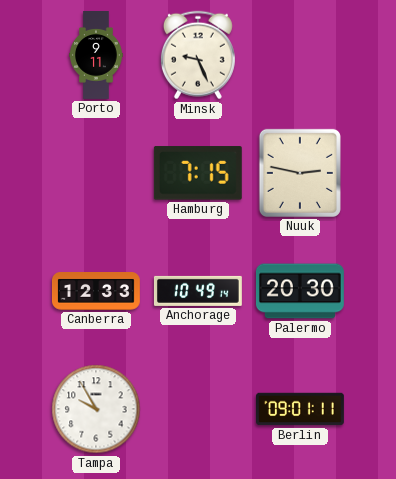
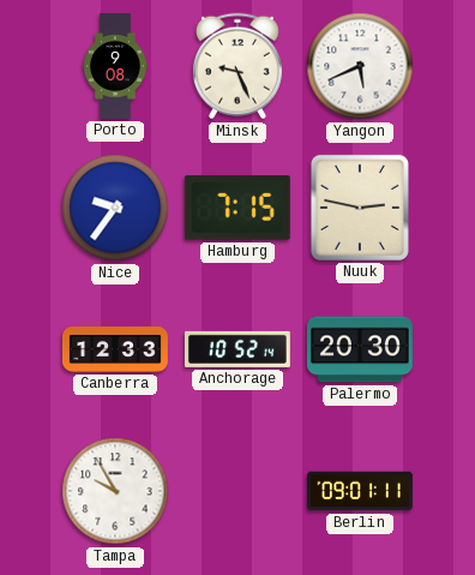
Porto: 9:11 -> 9:08
Yangon: none -> 5:41
Nice: none -> 9:36
Anchorage: 10:49 -> 10:52
